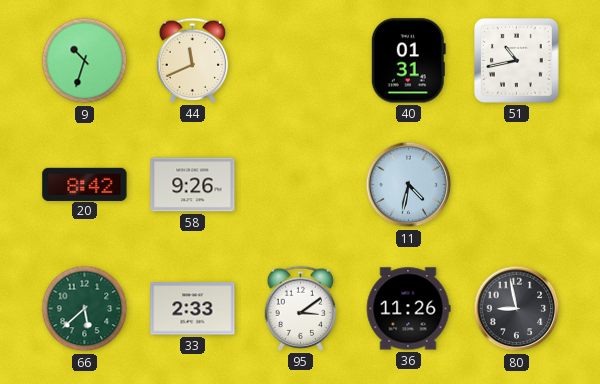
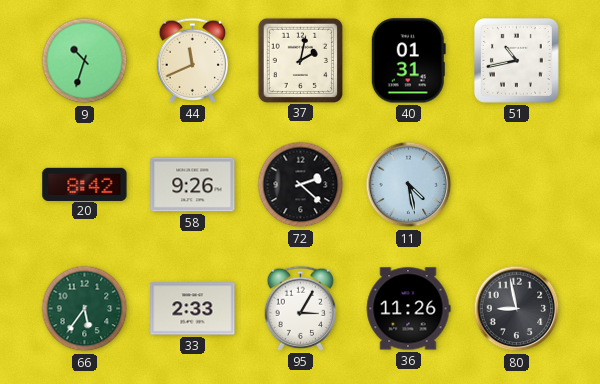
37: none -> 2:02
72: none -> 2:22
11: 4:32 -> 4:28
66: 5:38 -> 5:36
95: 3:09 -> 3:05
